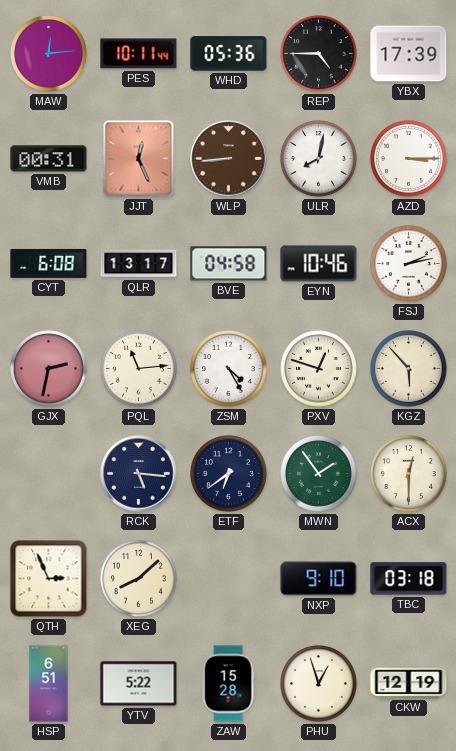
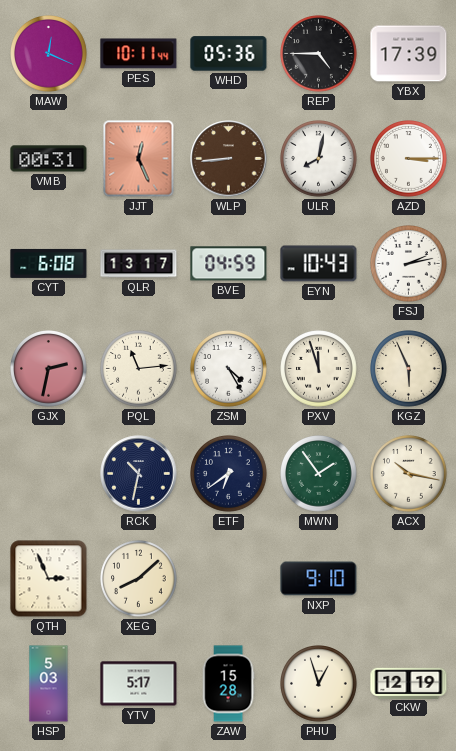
MAW: 12:14 -> 12:19
BVE: 04:58 -> 04:59
EYN: 10:46 -> 10:43
PXV: 12:48 -> 11:57
KGZ: 5:53 -> 5:56
RCK: 5:16 -> 10:32
ACX: 12:30 -> 10:17
TBC: 03:18 -> none
HSP: 6:51 -> 5:03
YTV: 5:22 -> 5:17
